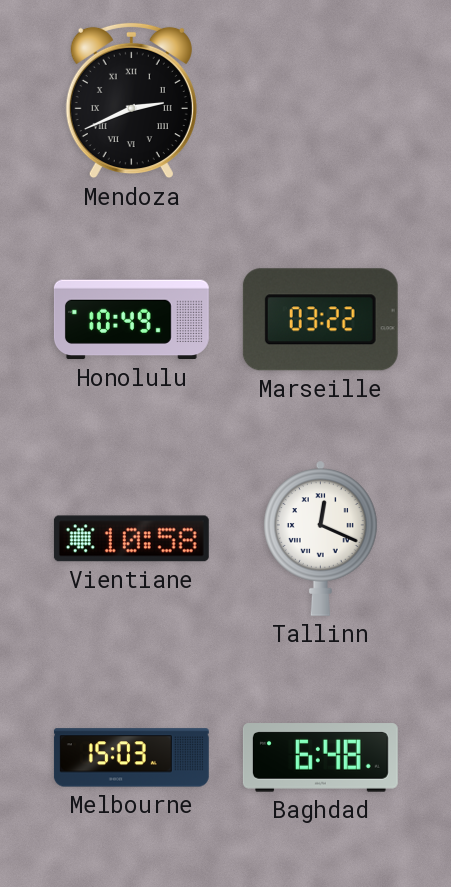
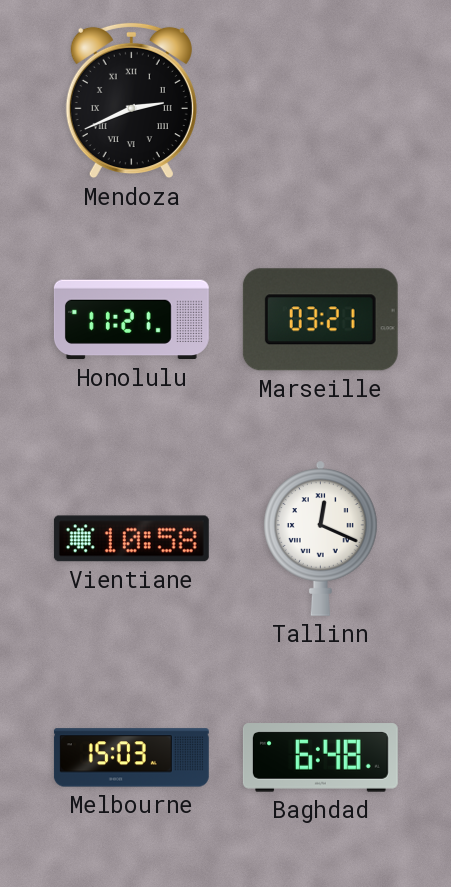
Honolulu: 10:49 -> 11:21
Marseille: 03:22 -> 03:21
